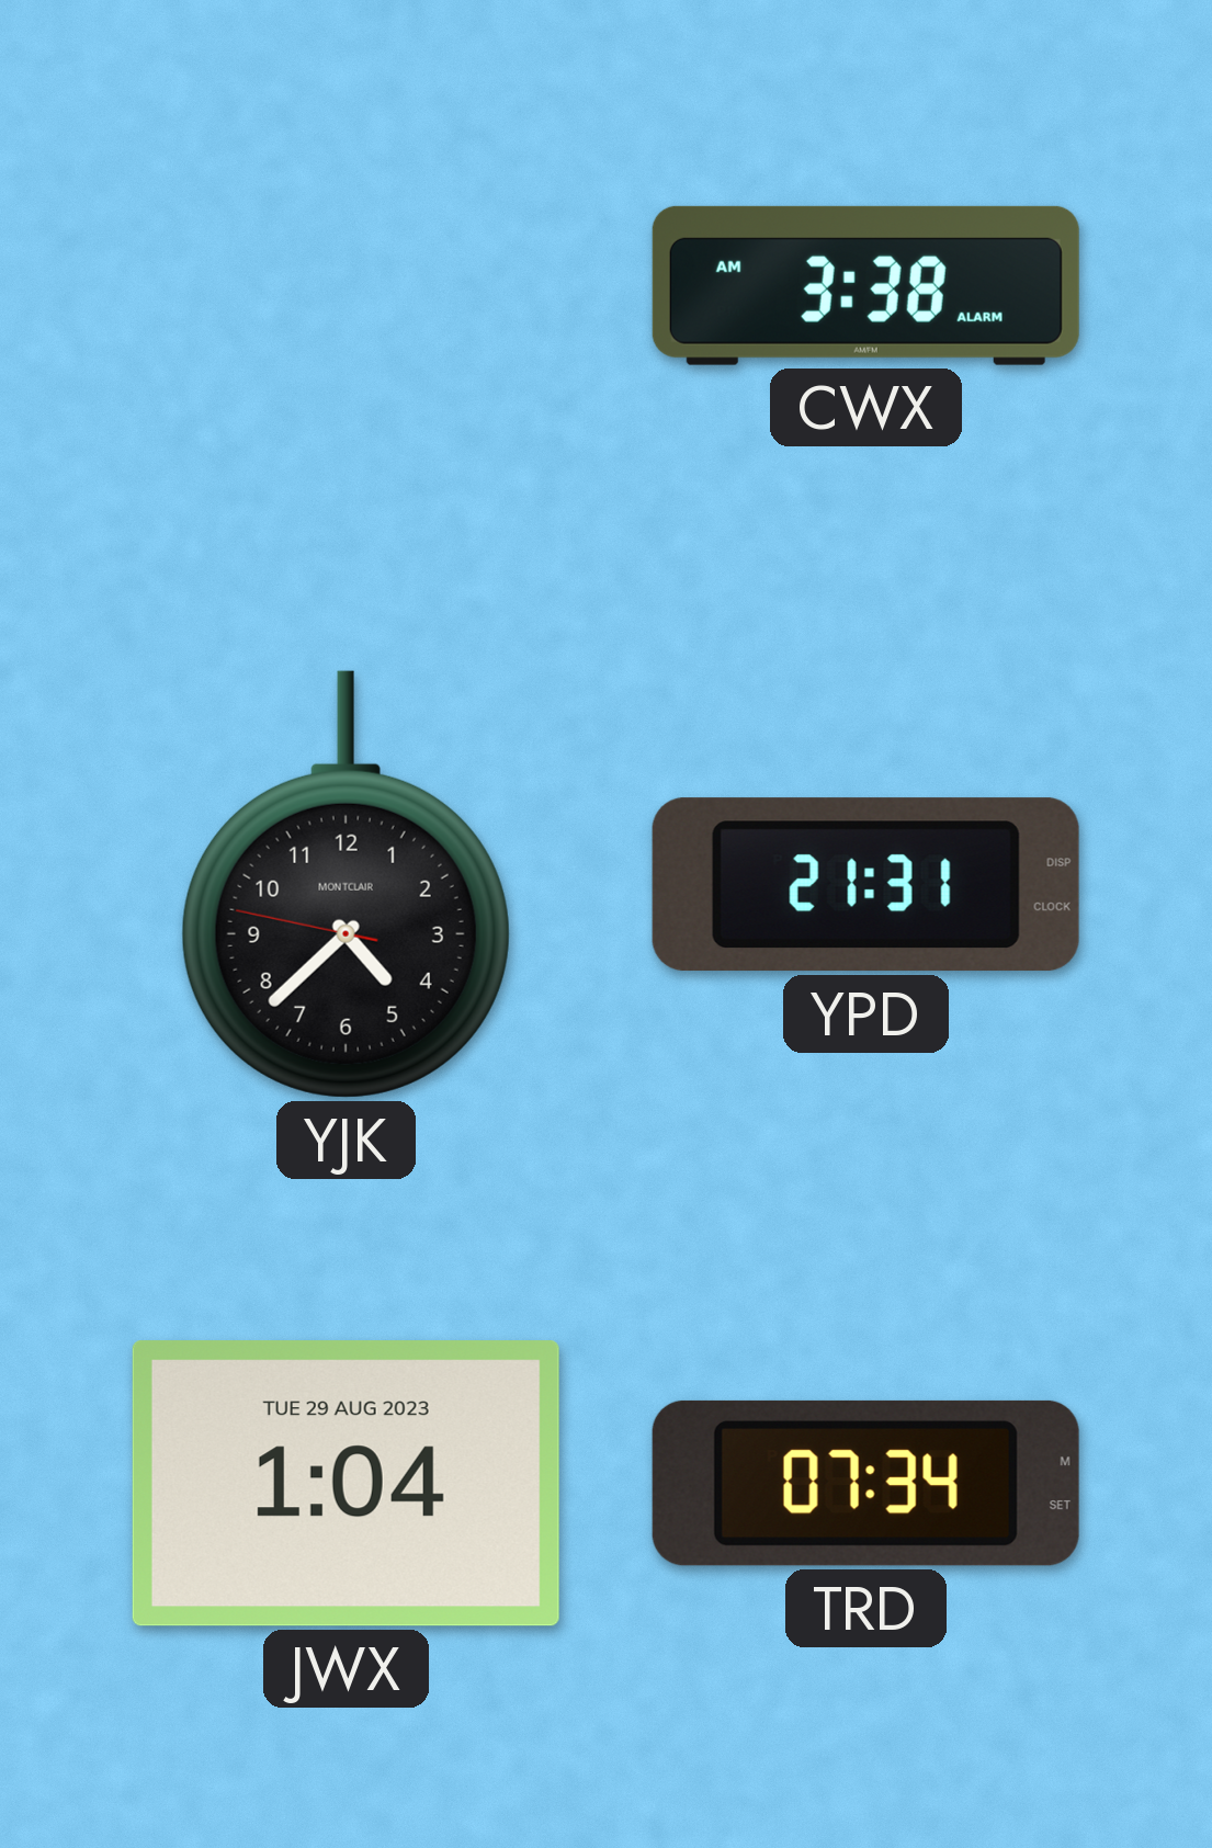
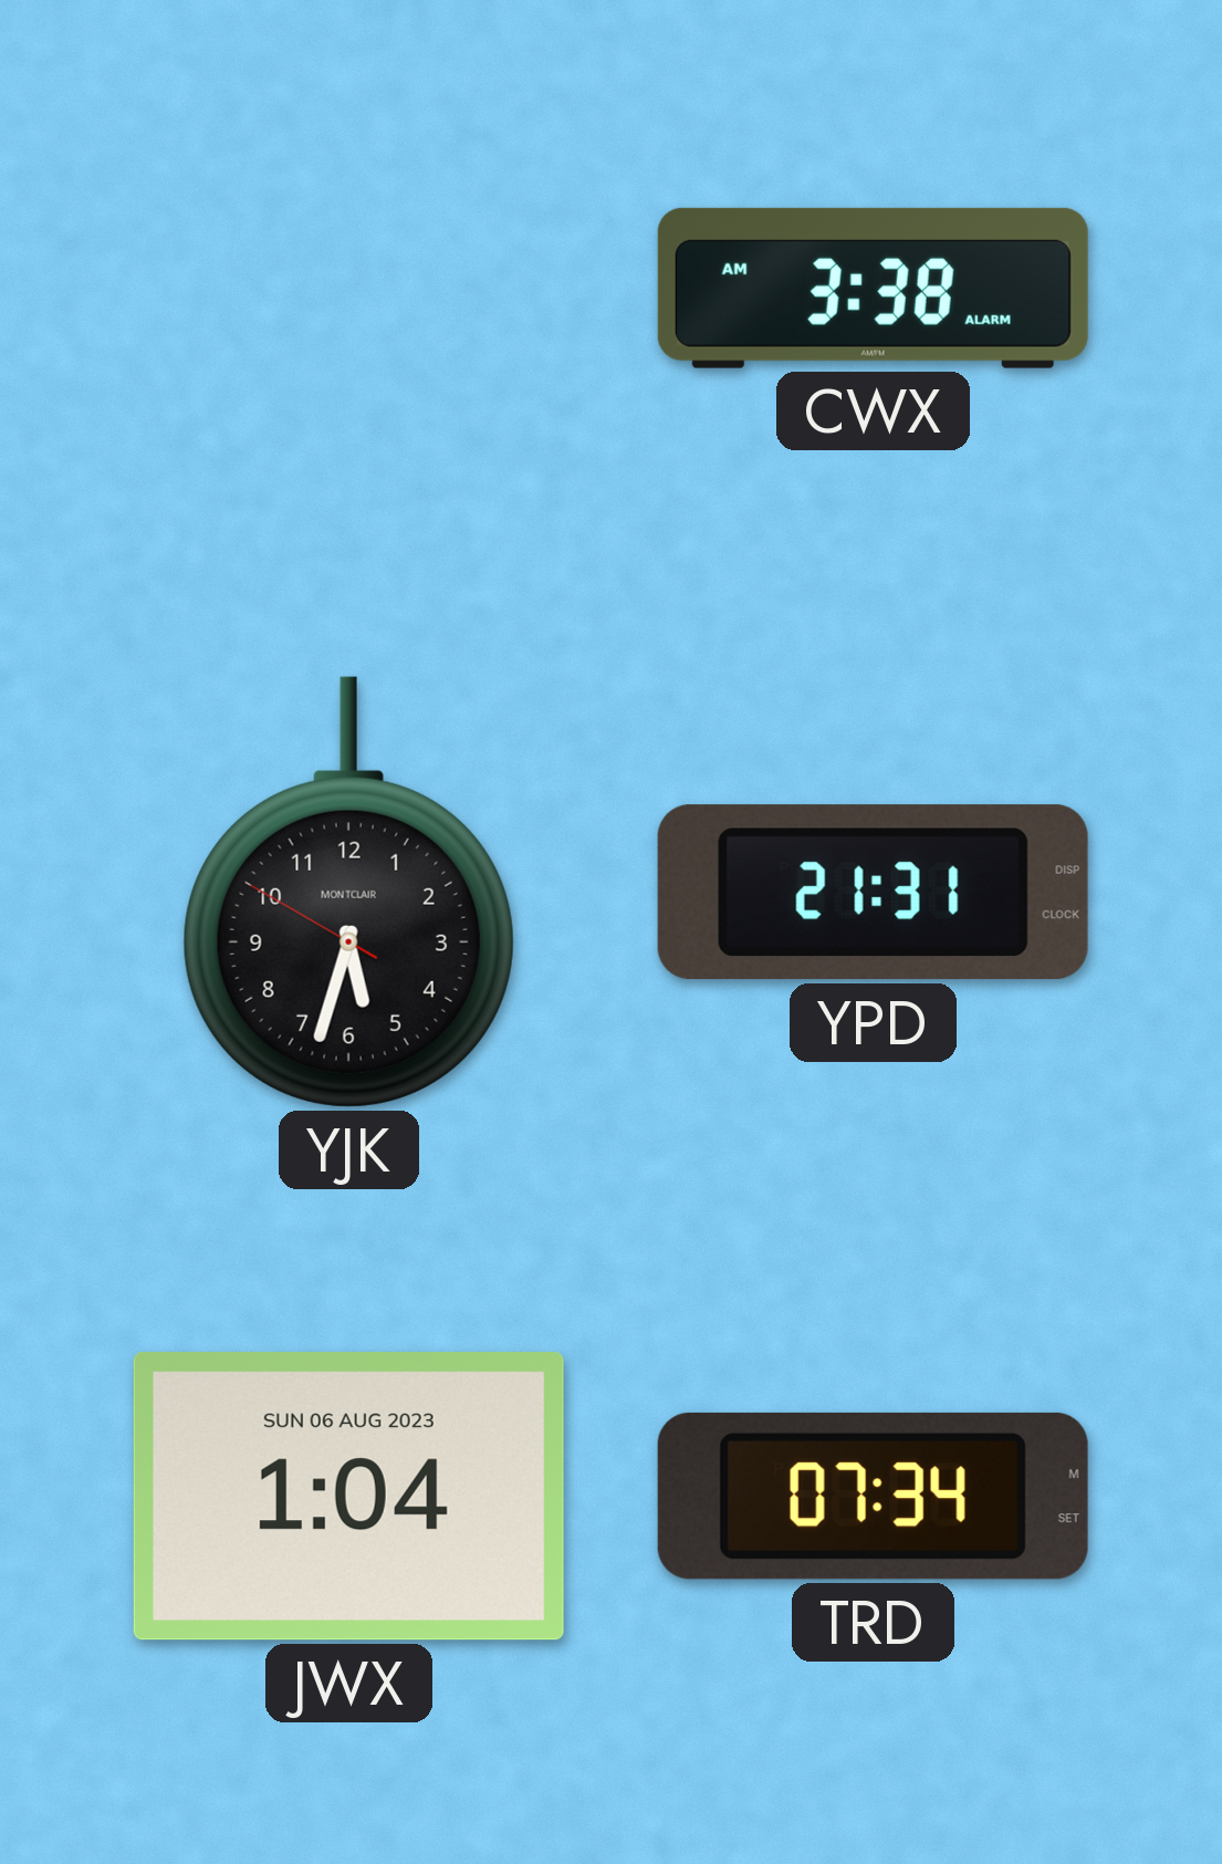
YJK: 4:37 -> 5:32
JWX date: TUE 29 AUG 2023 -> SUN 06 AUG 2023
